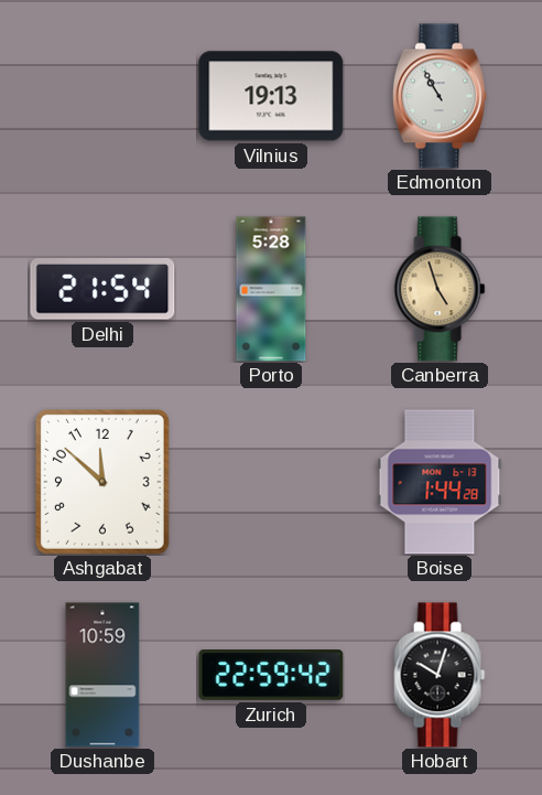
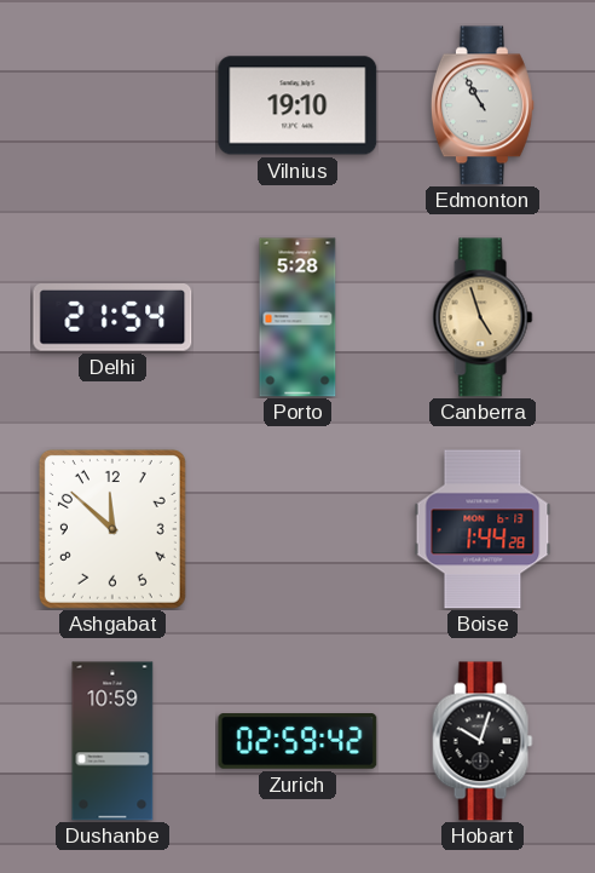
Vilnius: 19:13 -> 19:10
Zurich: 22:59 -> 02:59
